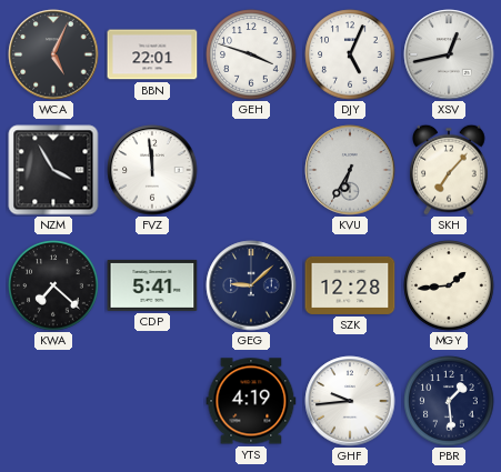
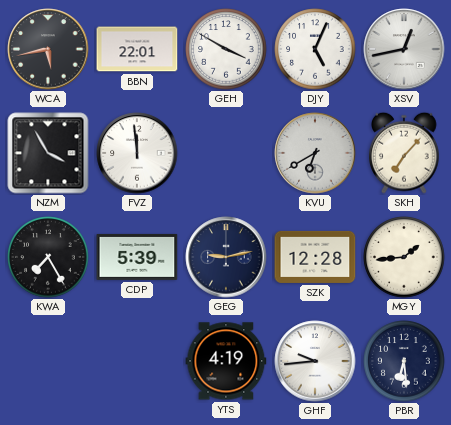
WCA: 5:04 -> 5:43
GEH: 3:48 -> 3:50
KVU: 6:35 -> 6:40
KWA: 7:22 -> 7:25
CDP: 5:41 -> 5:39
GEG: 9:08 -> 9:13
PBR: 1:29 -> 6:29
